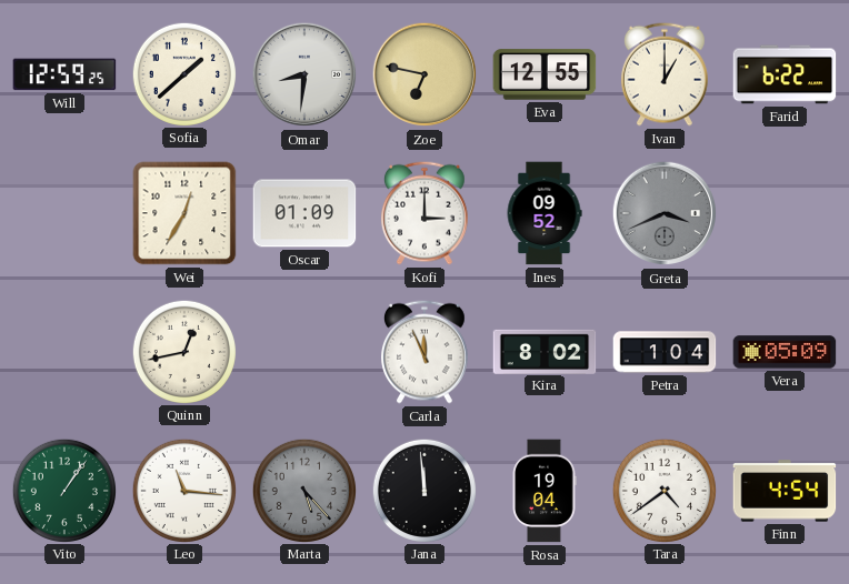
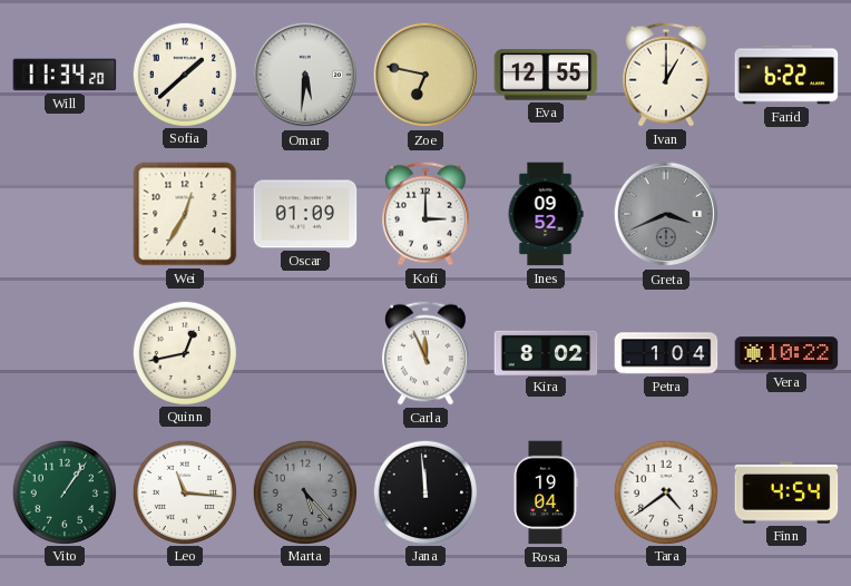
Will: 12:59 -> 11:34
Omar: 8:31 -> 5:31
Vera: 05:09 -> 10:22
